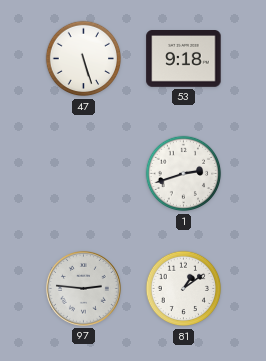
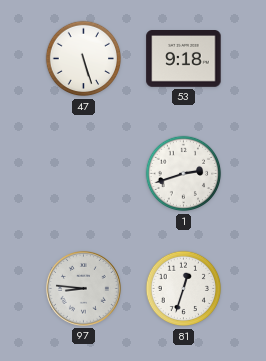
97: 2:46 -> 8:46
81: 1:09 -> 12:33
